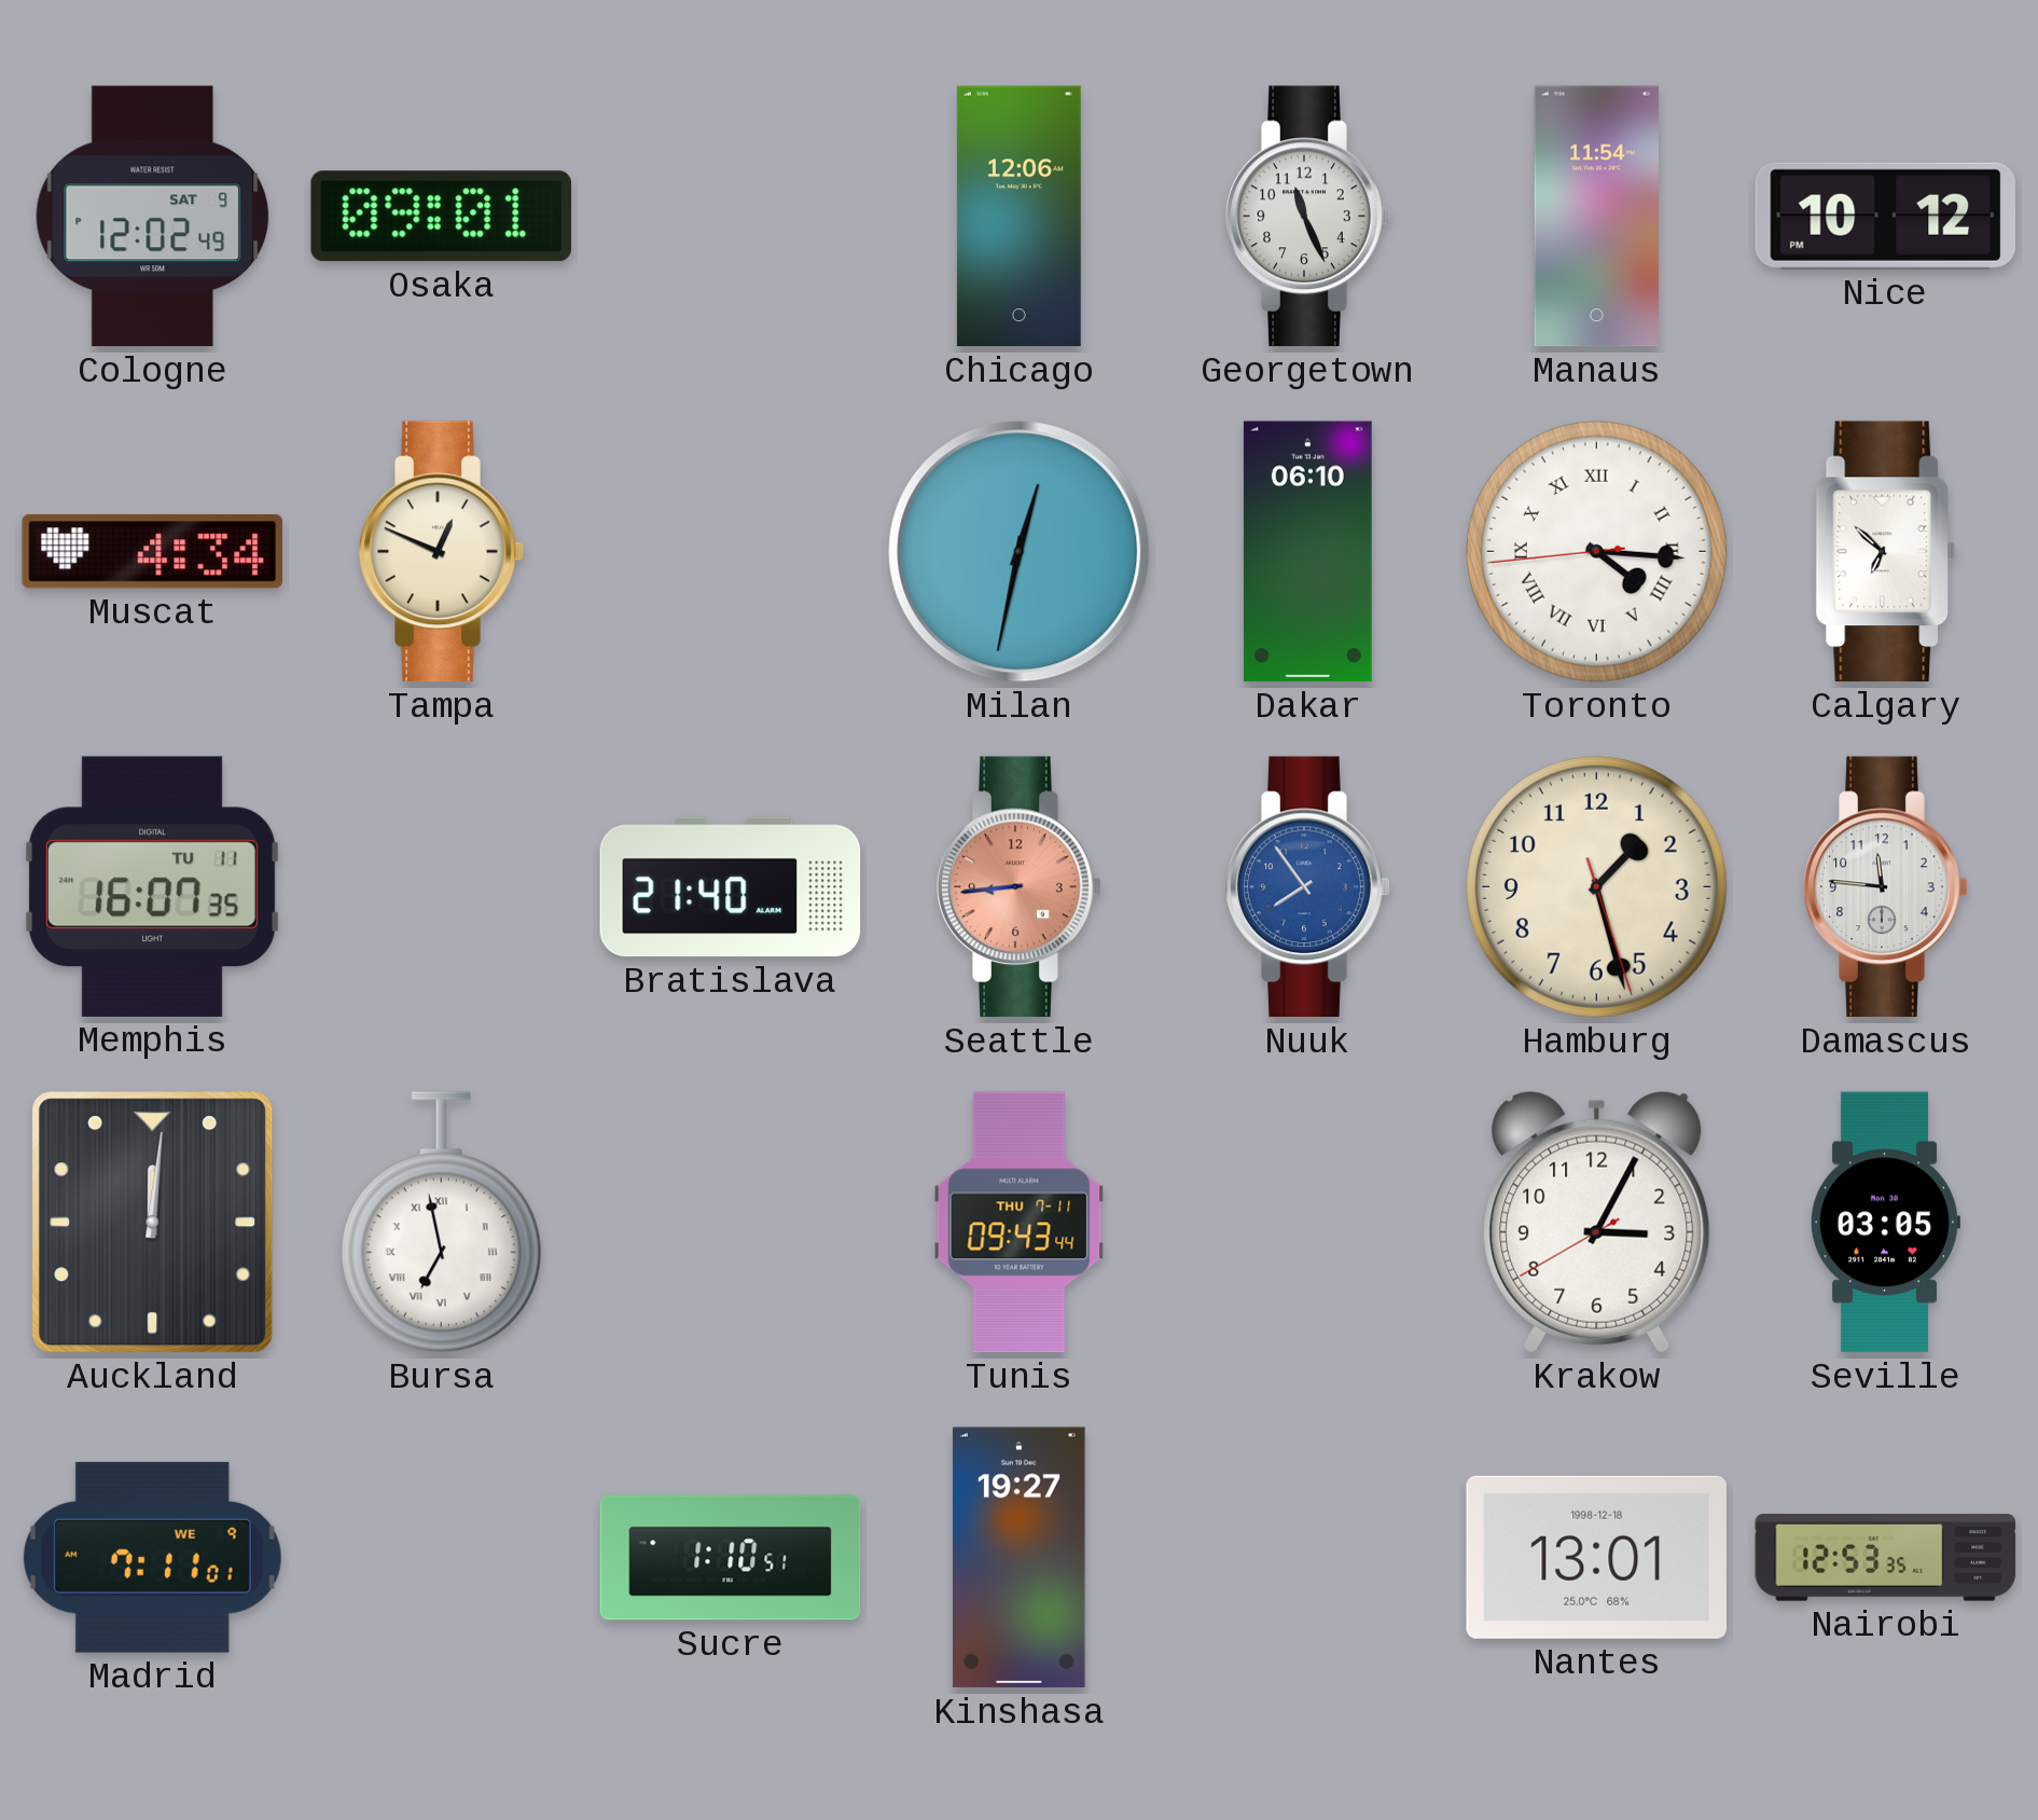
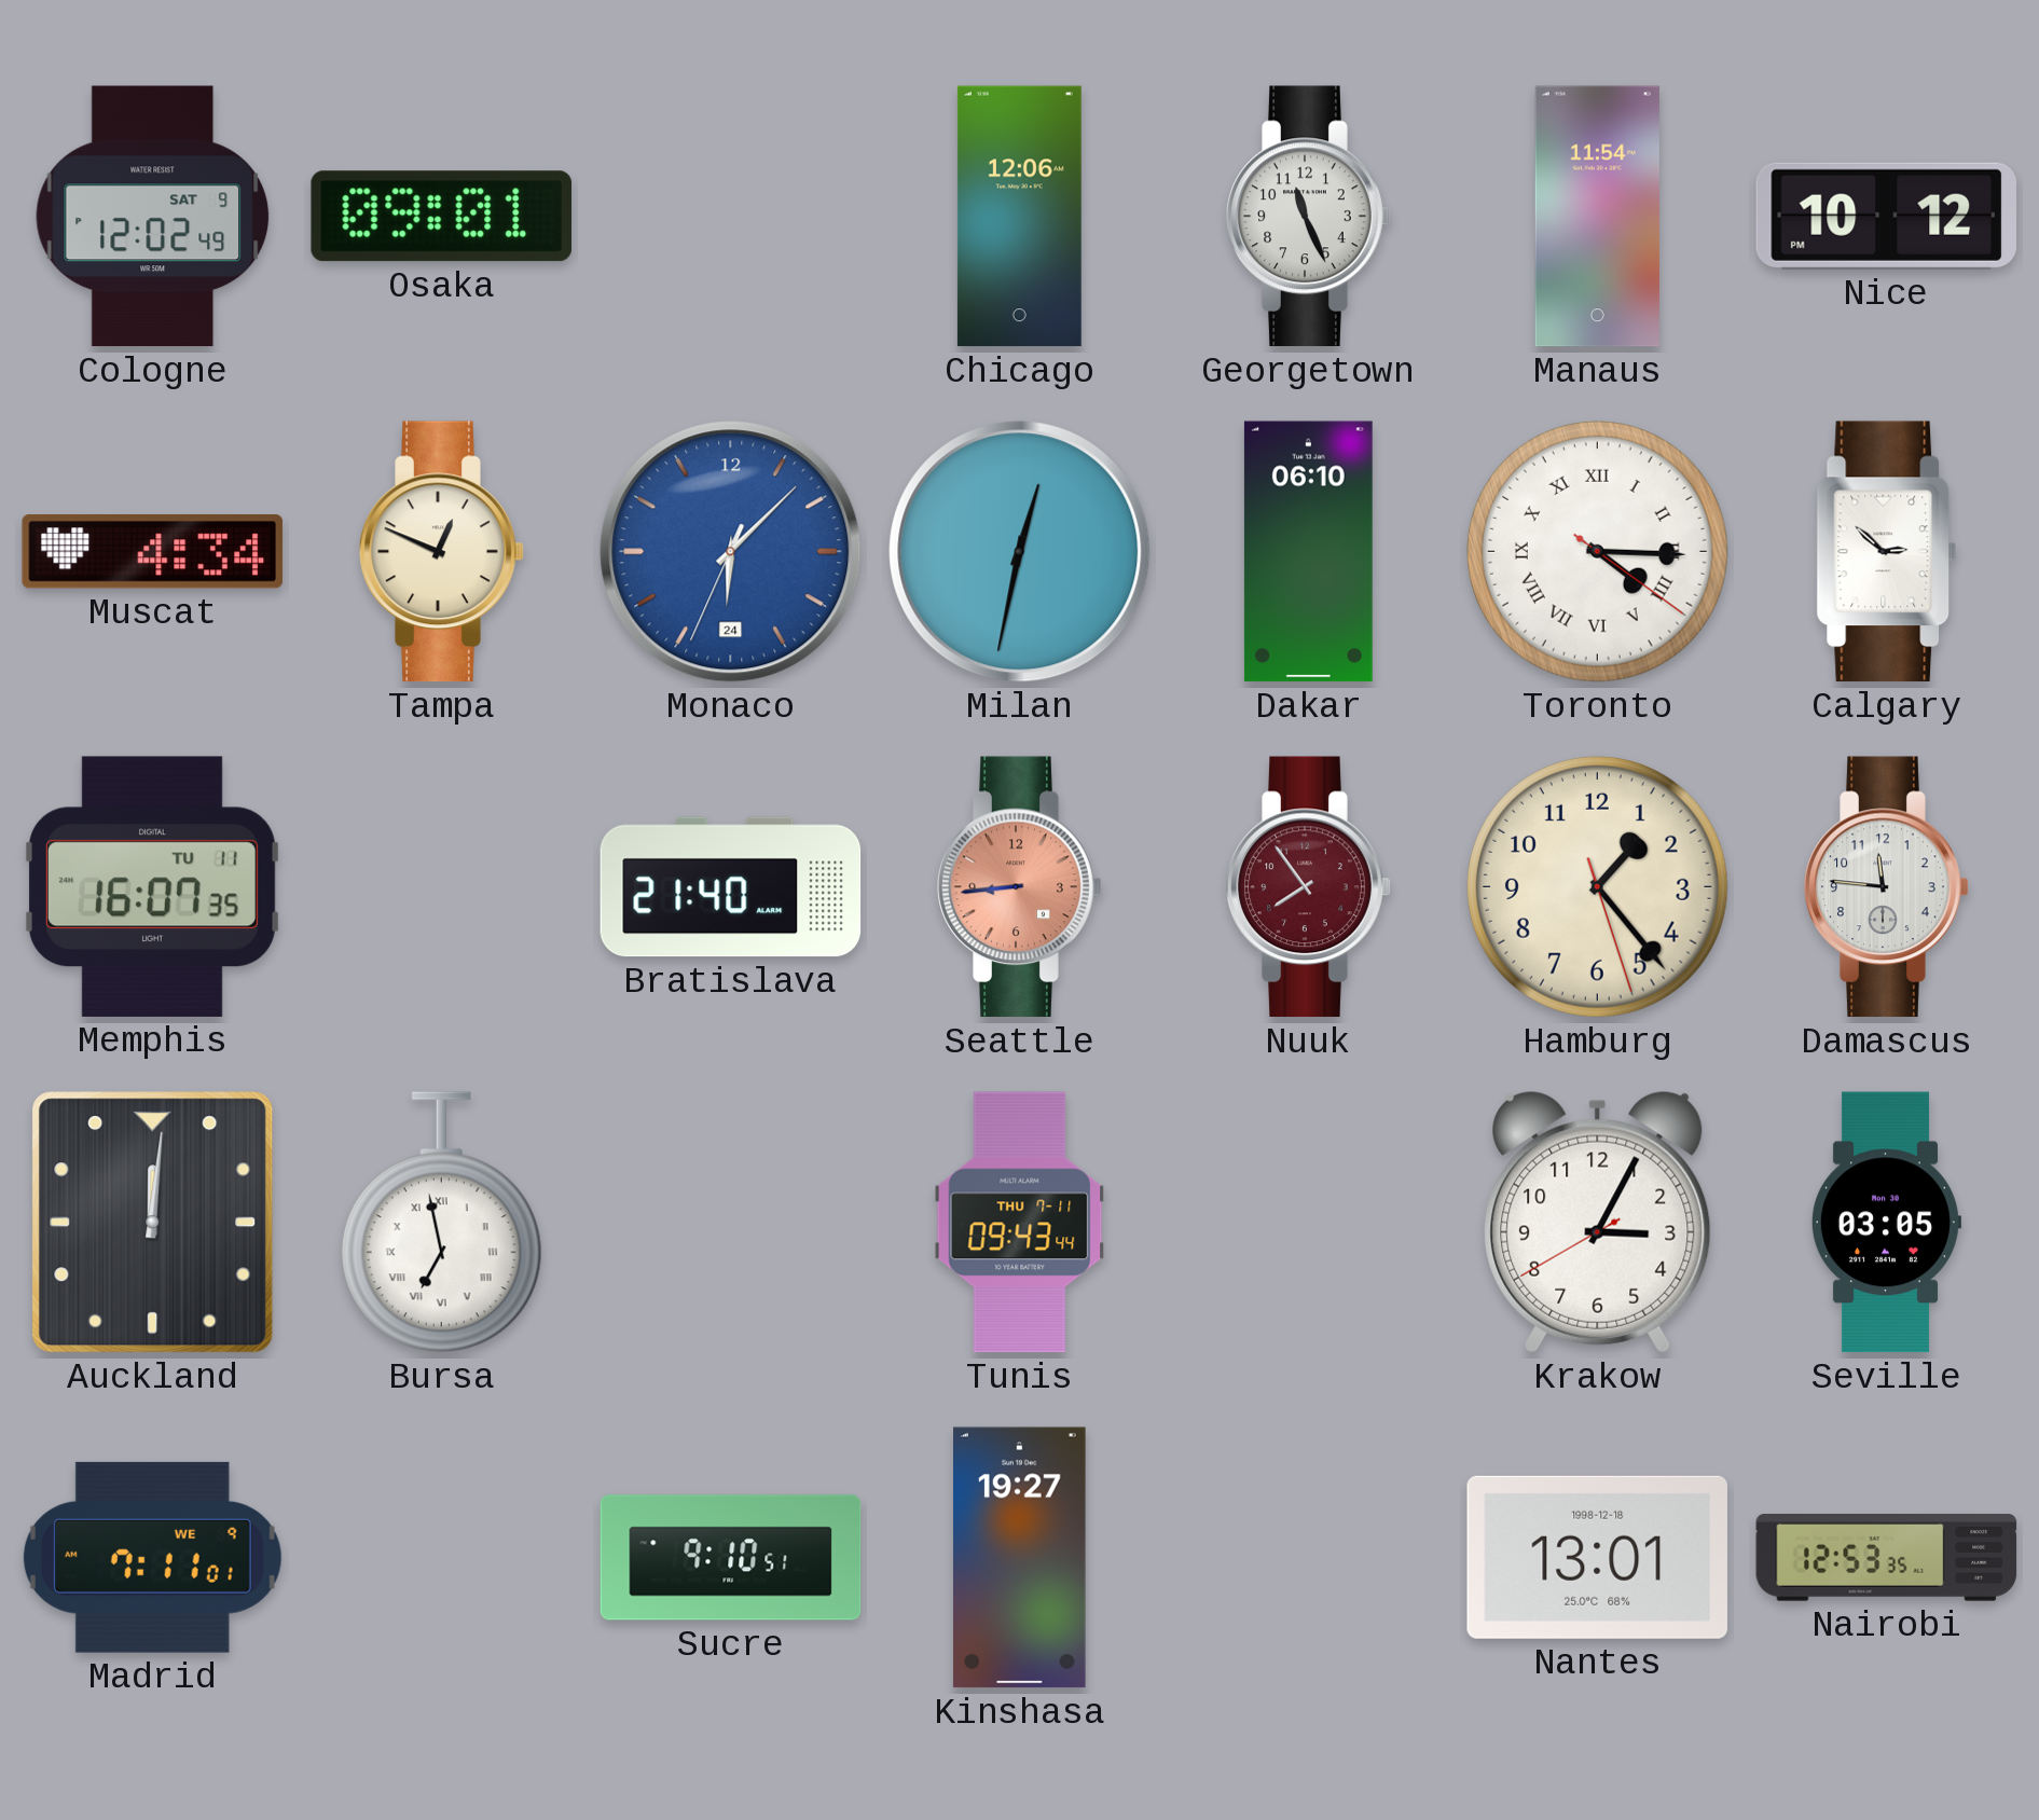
Monaco: none -> 6:07
Toronto: 4:15:44 -> 4:15:21
Calgary: 6:52 -> 2:52
Nuuk dial: blue -> burgundy
Hamburg: 1:27 -> 1:23
Sucre: 1:10 -> 9:10
